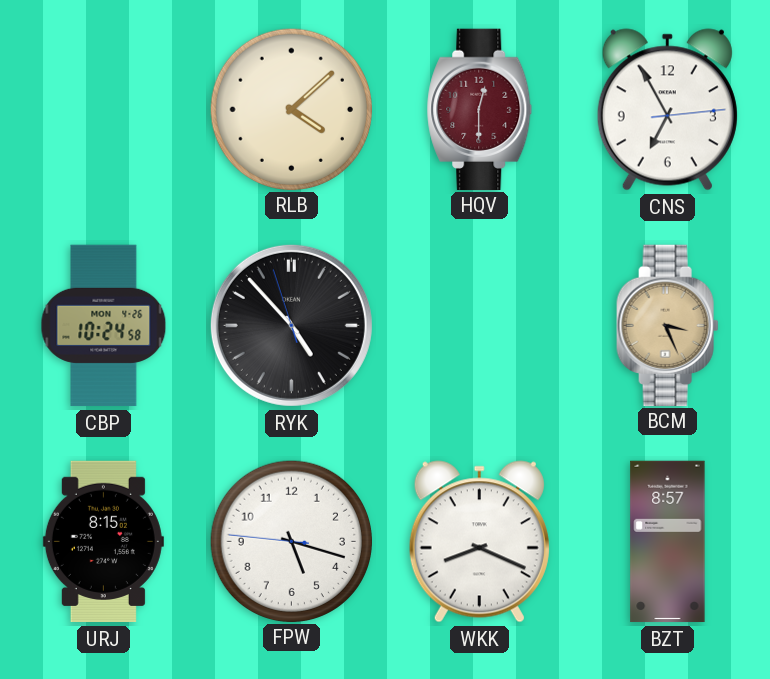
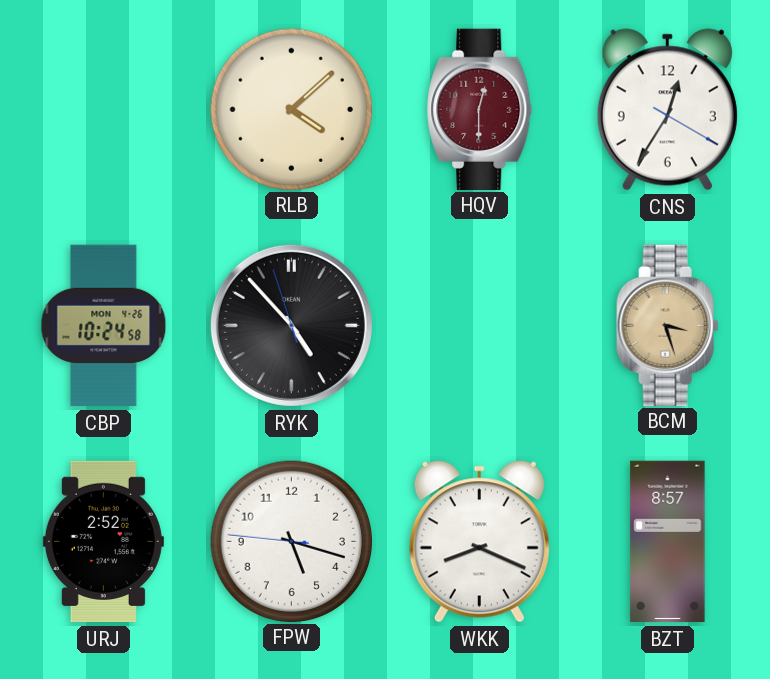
CNS: 6:55 -> 12:35
BCM: 3:26 -> 3:27
URJ: 8:15 -> 2:52
